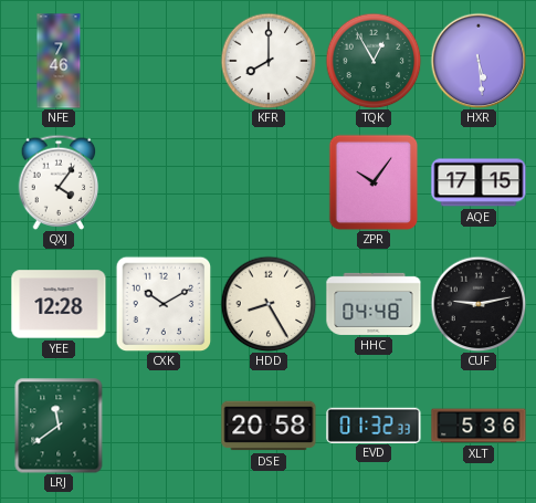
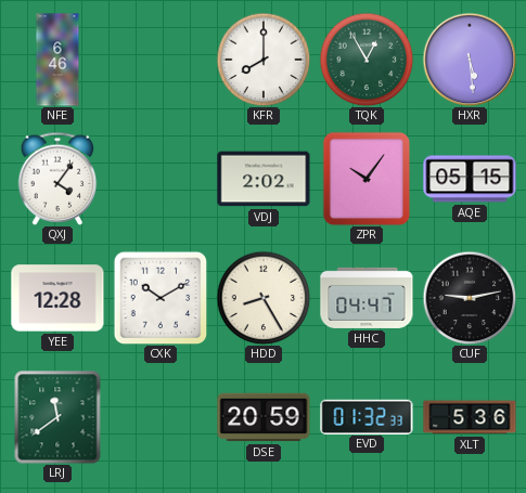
NFE: 7:46 -> 6:46
VDJ: none -> 2:02
AQE: 17:15 -> 05:15
HHC: 04:48 -> 04:47
DSE: 20:58 -> 20:59
